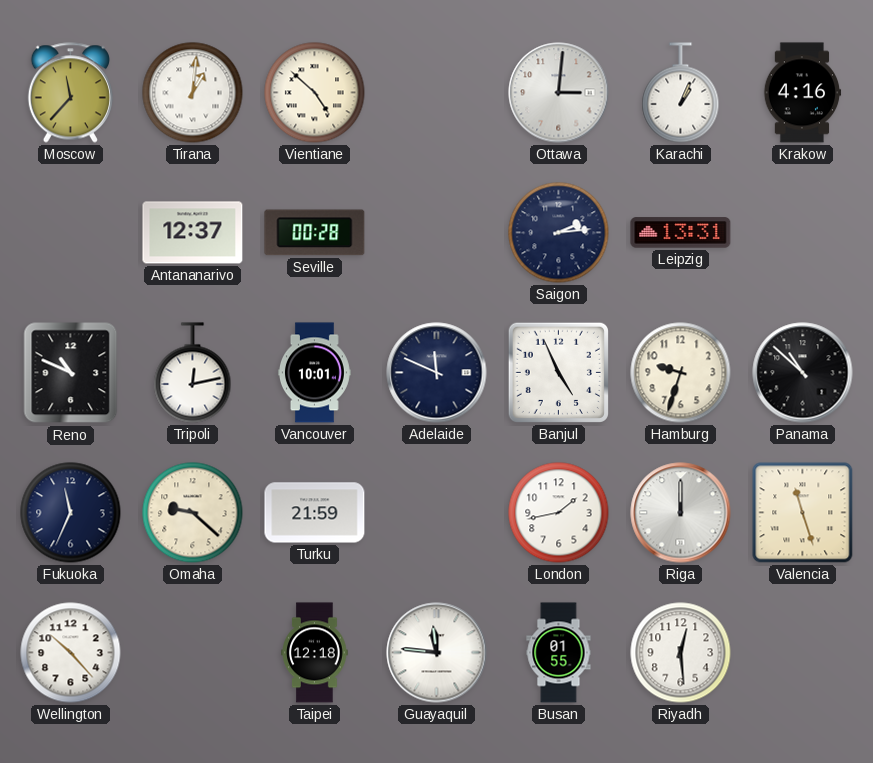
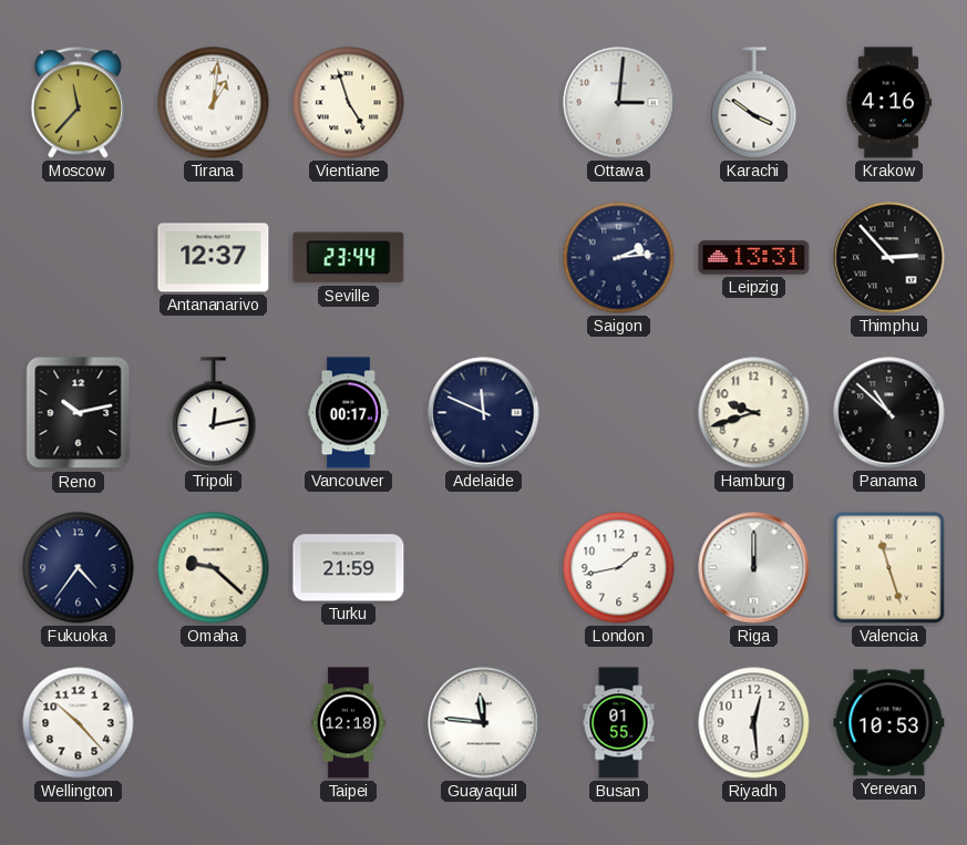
Vientiane: 4:52 -> 4:57
Karachi: 1:04 -> 3:51
Seville: 00:28 -> 23:44
Thimphu: none -> 2:53
Reno: 10:49 -> 10:13
Vancouver: 10:01 -> 00:17
Banjul: 4:56 -> none
Hamburg: 9:33 -> 9:42
Fukuoka: 11:34 -> 4:36
Yerevan: none -> 10:53
